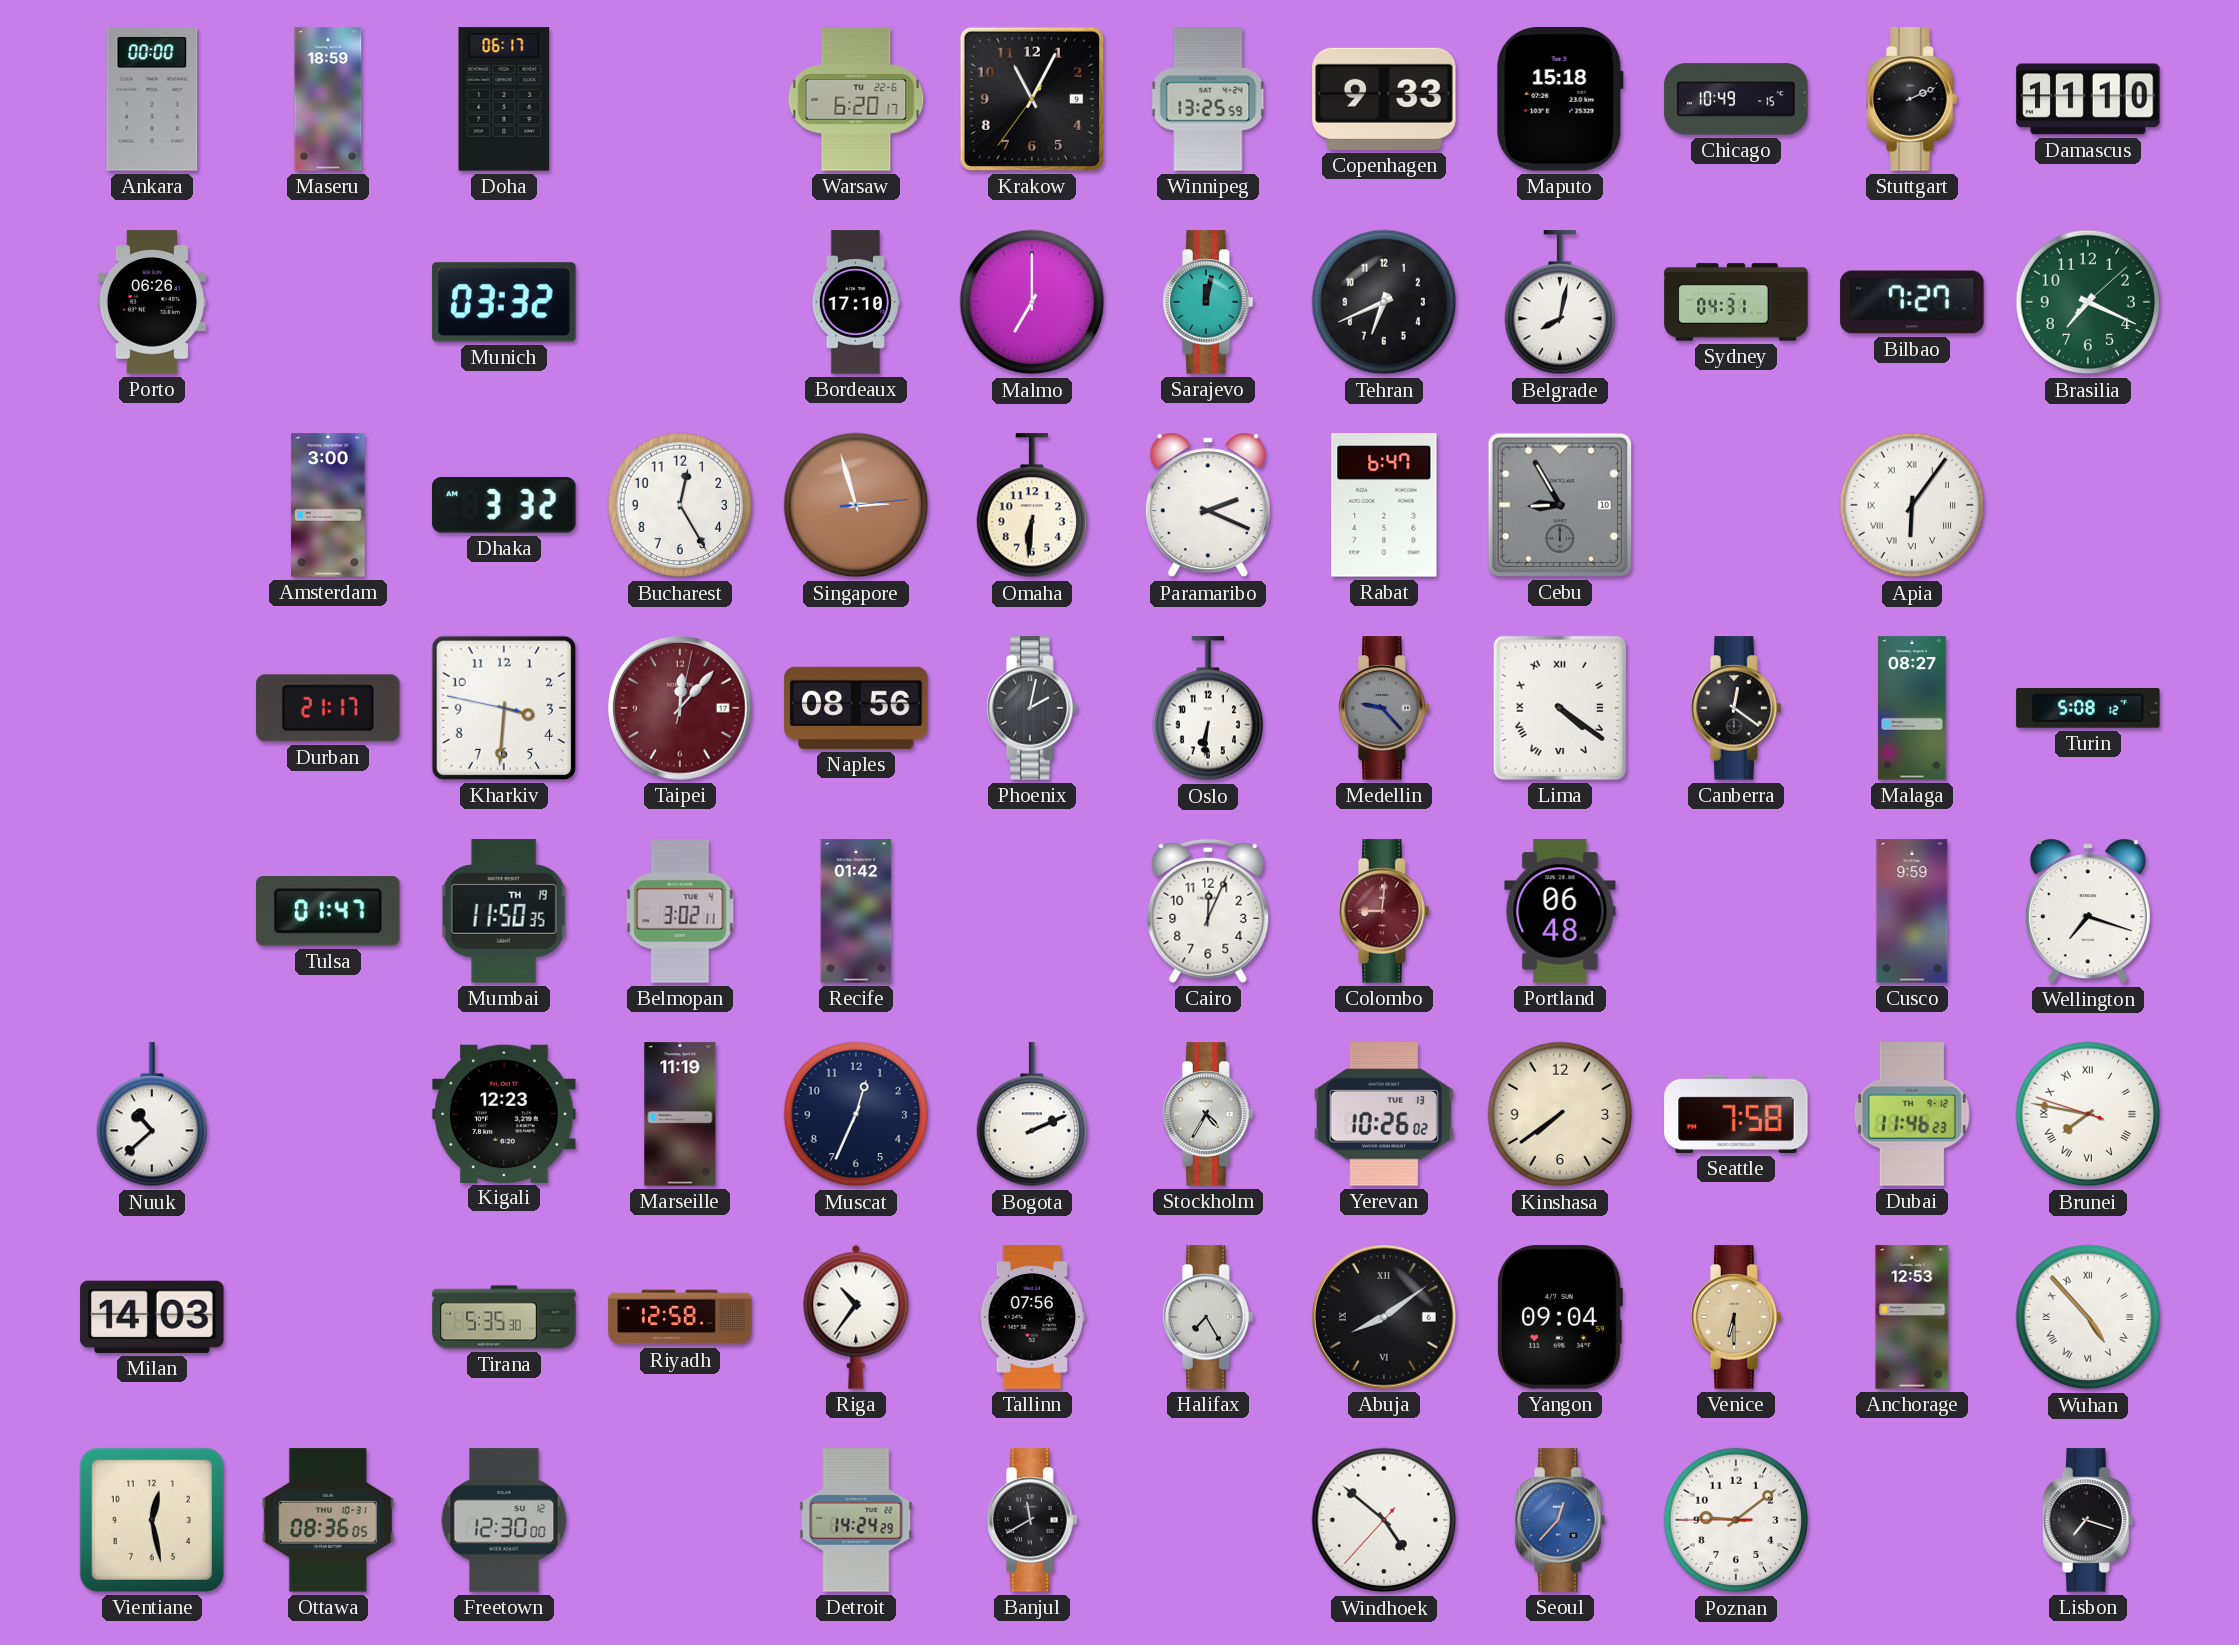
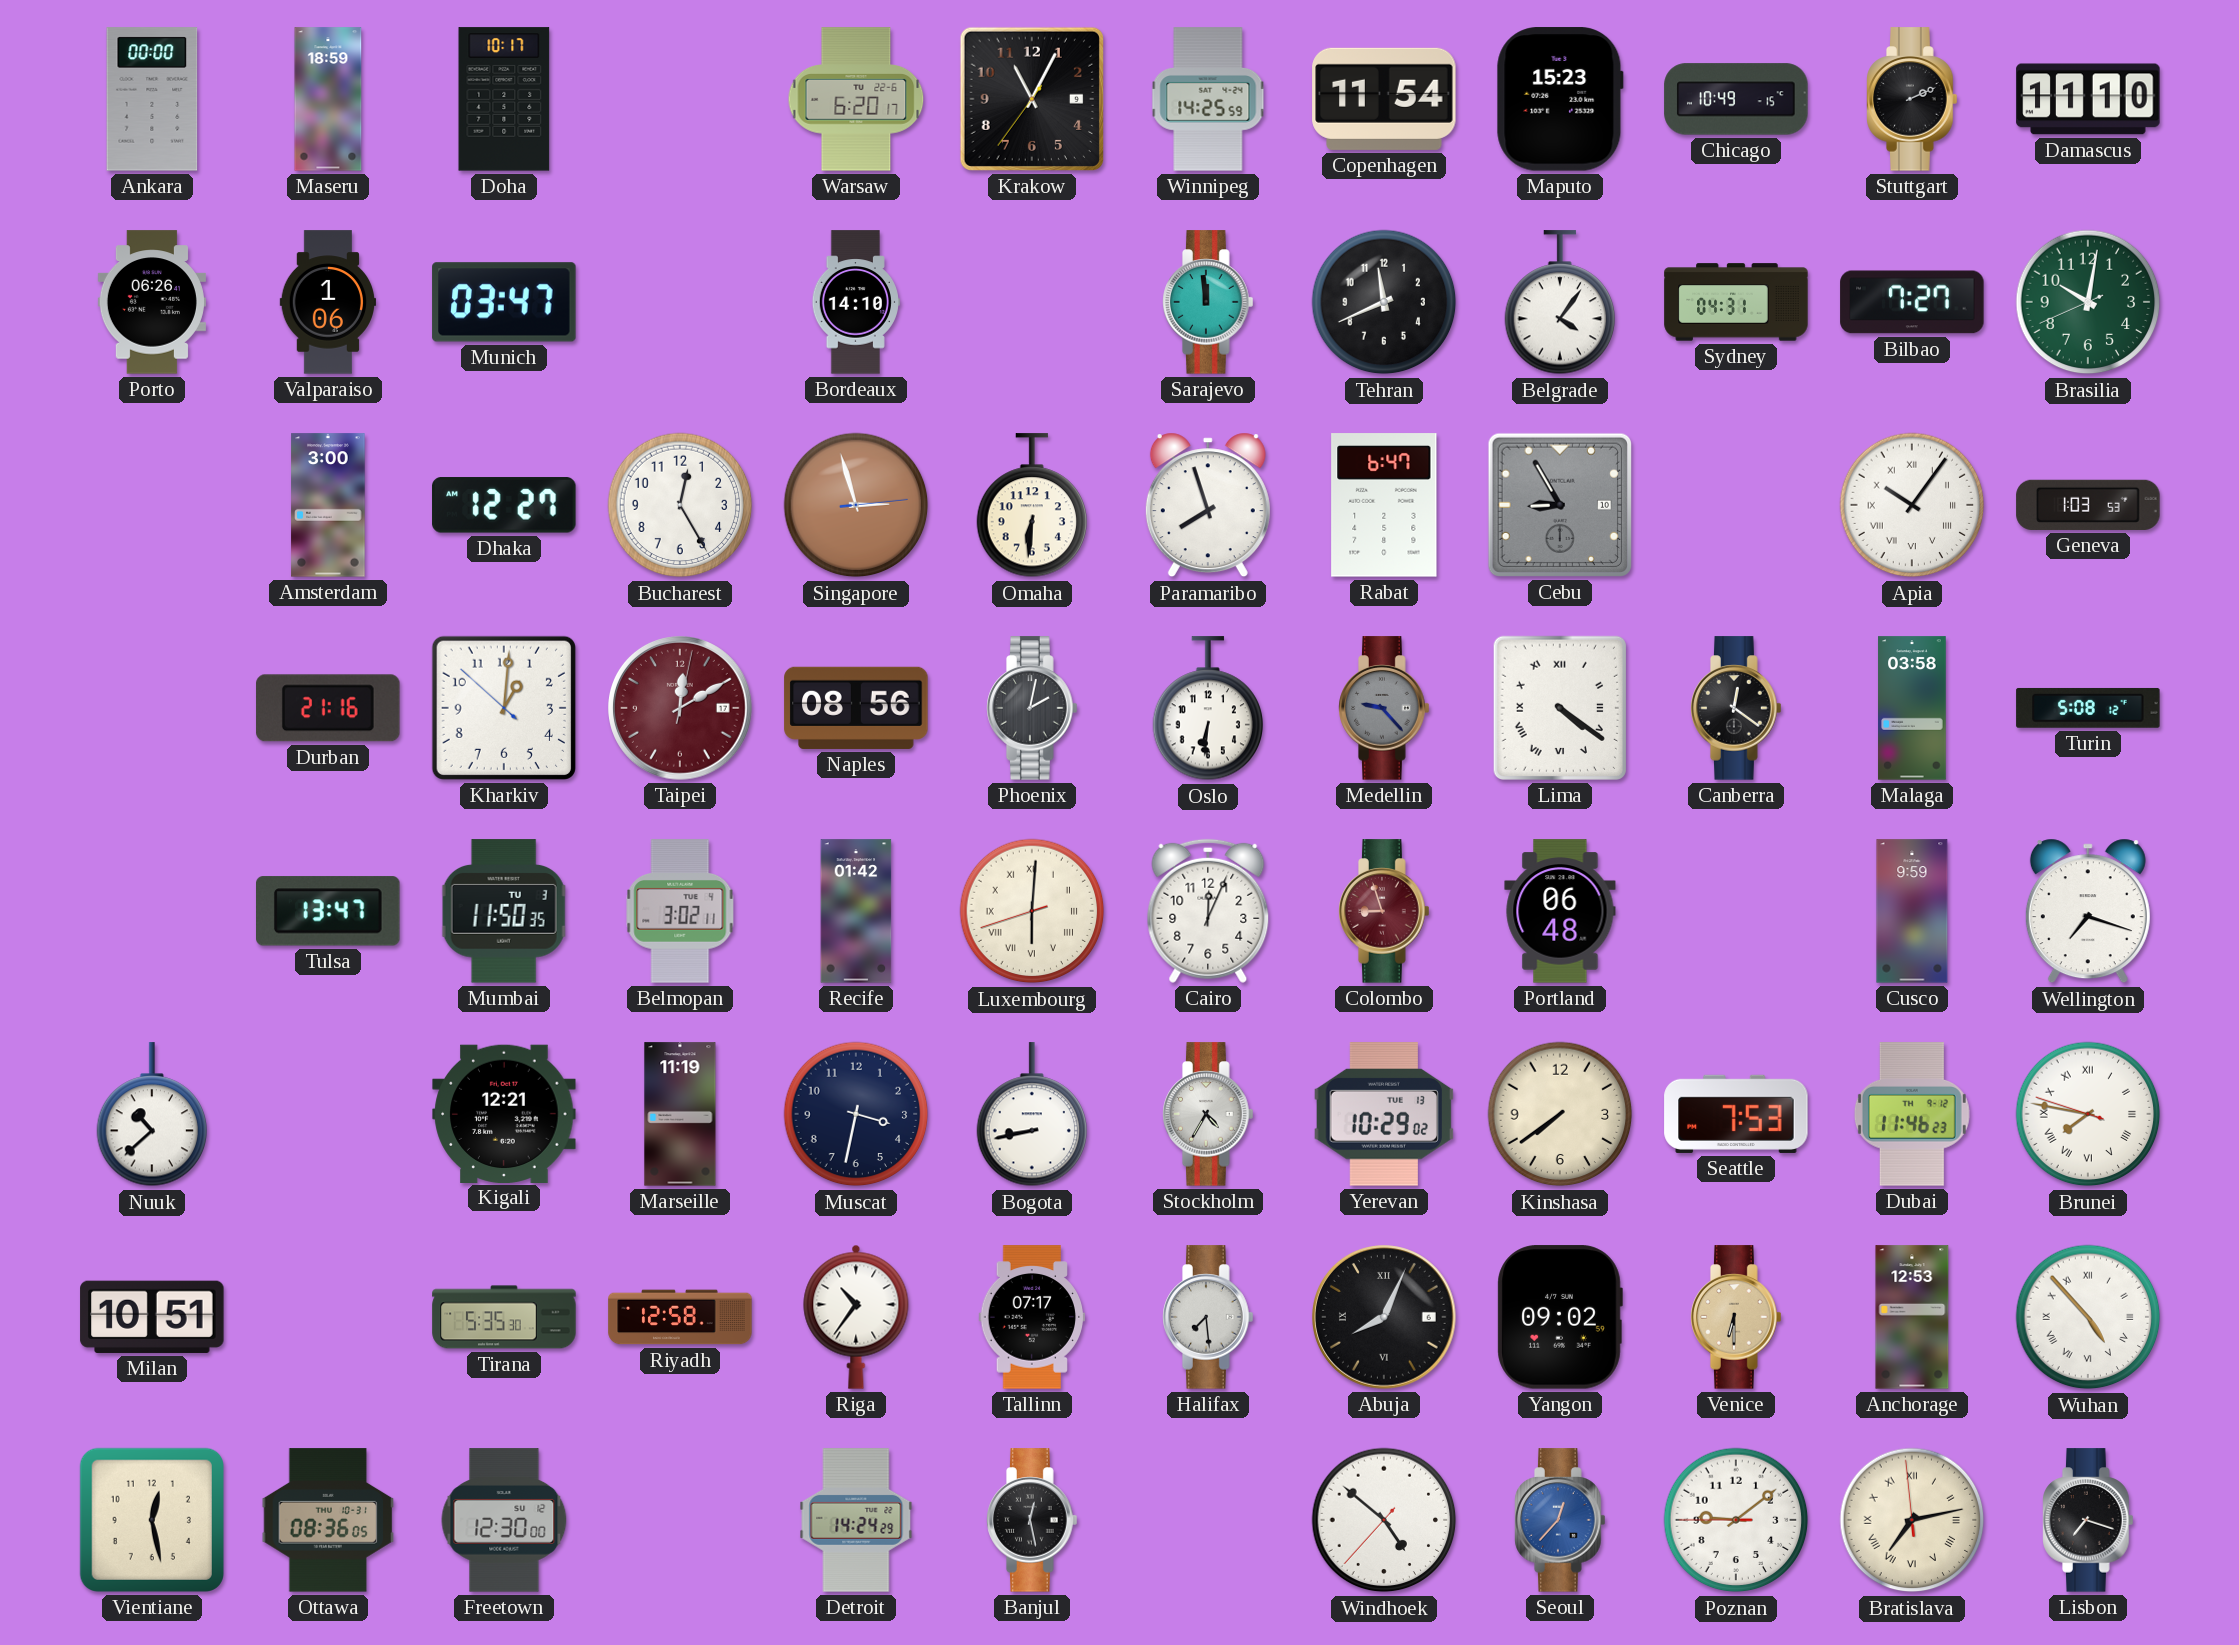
Doha: 06:17 -> 10:17
Winnipeg: 13:25 -> 14:25
Copenhagen: 9:33 -> 11:54
Maputo: 15:18 -> 15:23
Valparaiso: none -> 1:06
Munich: 03:32 -> 03:47
Bordeaux: 17:10 -> 14:10
Malmo: 7:00 -> none
Sarajevo: 12:02 -> 11:59
Tehran: 6:41 -> 11:41
Belgrade: 8:02 -> 4:06
Brasilia: 7:19 -> 10:01
Dhaka: 3:32 -> 12:27
Paramaribo: 2:19 -> 7:57
Apia: 6:06 -> 10:06
Geneva: none -> 1:03
Durban: 21:17 -> 21:16
Kharkiv: 3:30 -> 1:00
Taipei: 12:07 -> 12:10
Malaga: 08:27 -> 03:58
Tulsa: 01:47 -> 13:47
Mumbai date: TH 19 -> TU 3
Luxembourg: none -> 6:00
Colombo: 9:01 -> 8:57
Kigali: 12:23 -> 12:21
Muscat: 12:34 -> 3:32
Bogota: 2:11 -> 8:43
Yerevan: 10:26 -> 10:29
Seattle: 7:58 -> 7:53
Milan: 14:03 -> 10:51
Tallinn: 07:56 -> 07:17
Halifax: 7:25 -> 7:29
Abuja: 8:09 -> 8:04
Yangon: 09:04 -> 09:02
Banjul: 11:40 -> 12:28
Bratislava: none -> 7:12
